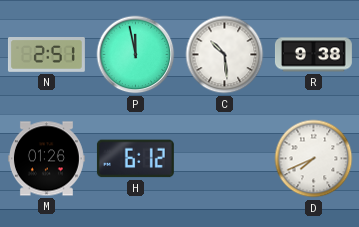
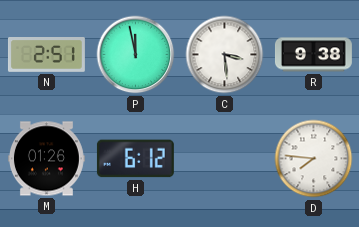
C: 10:29 -> 3:29
D: 7:41 -> 7:46
